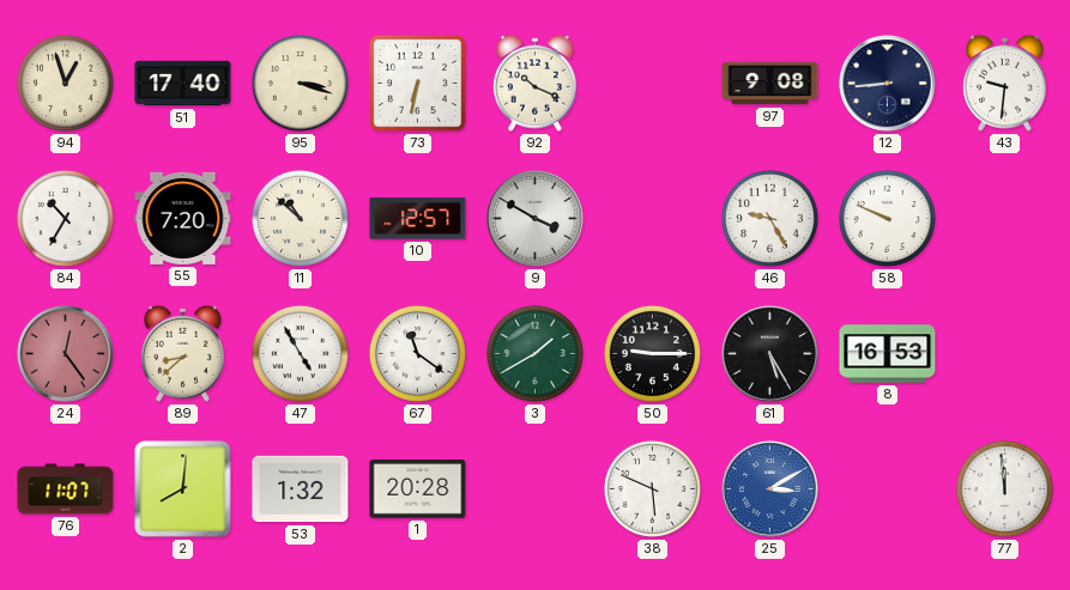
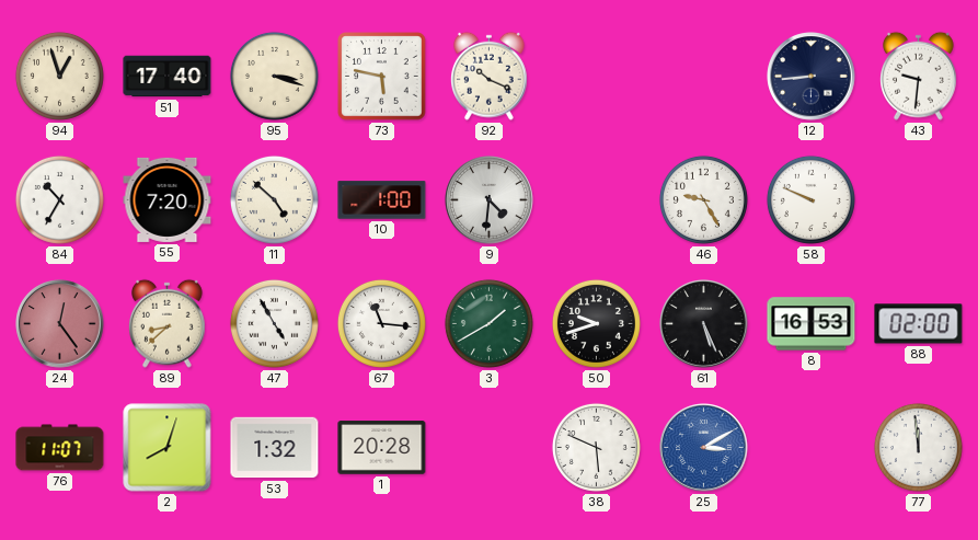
73: 6:32 -> 5:47
97: 9:08 -> none
11: 10:52 -> 4:52
10: 12:57 -> 1:00
9: 3:50 -> 4:31
67: 11:21 -> 11:16
50: 9:15 -> 9:42
61: 5:25 -> 5:26
88: none -> 02:00
2: 8:01 -> 8:03
